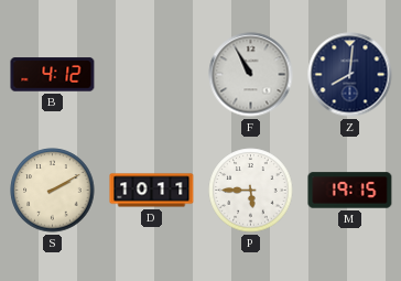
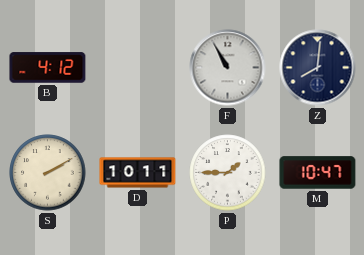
P: 5:45 -> 1:45
M: 19:15 -> 10:47
